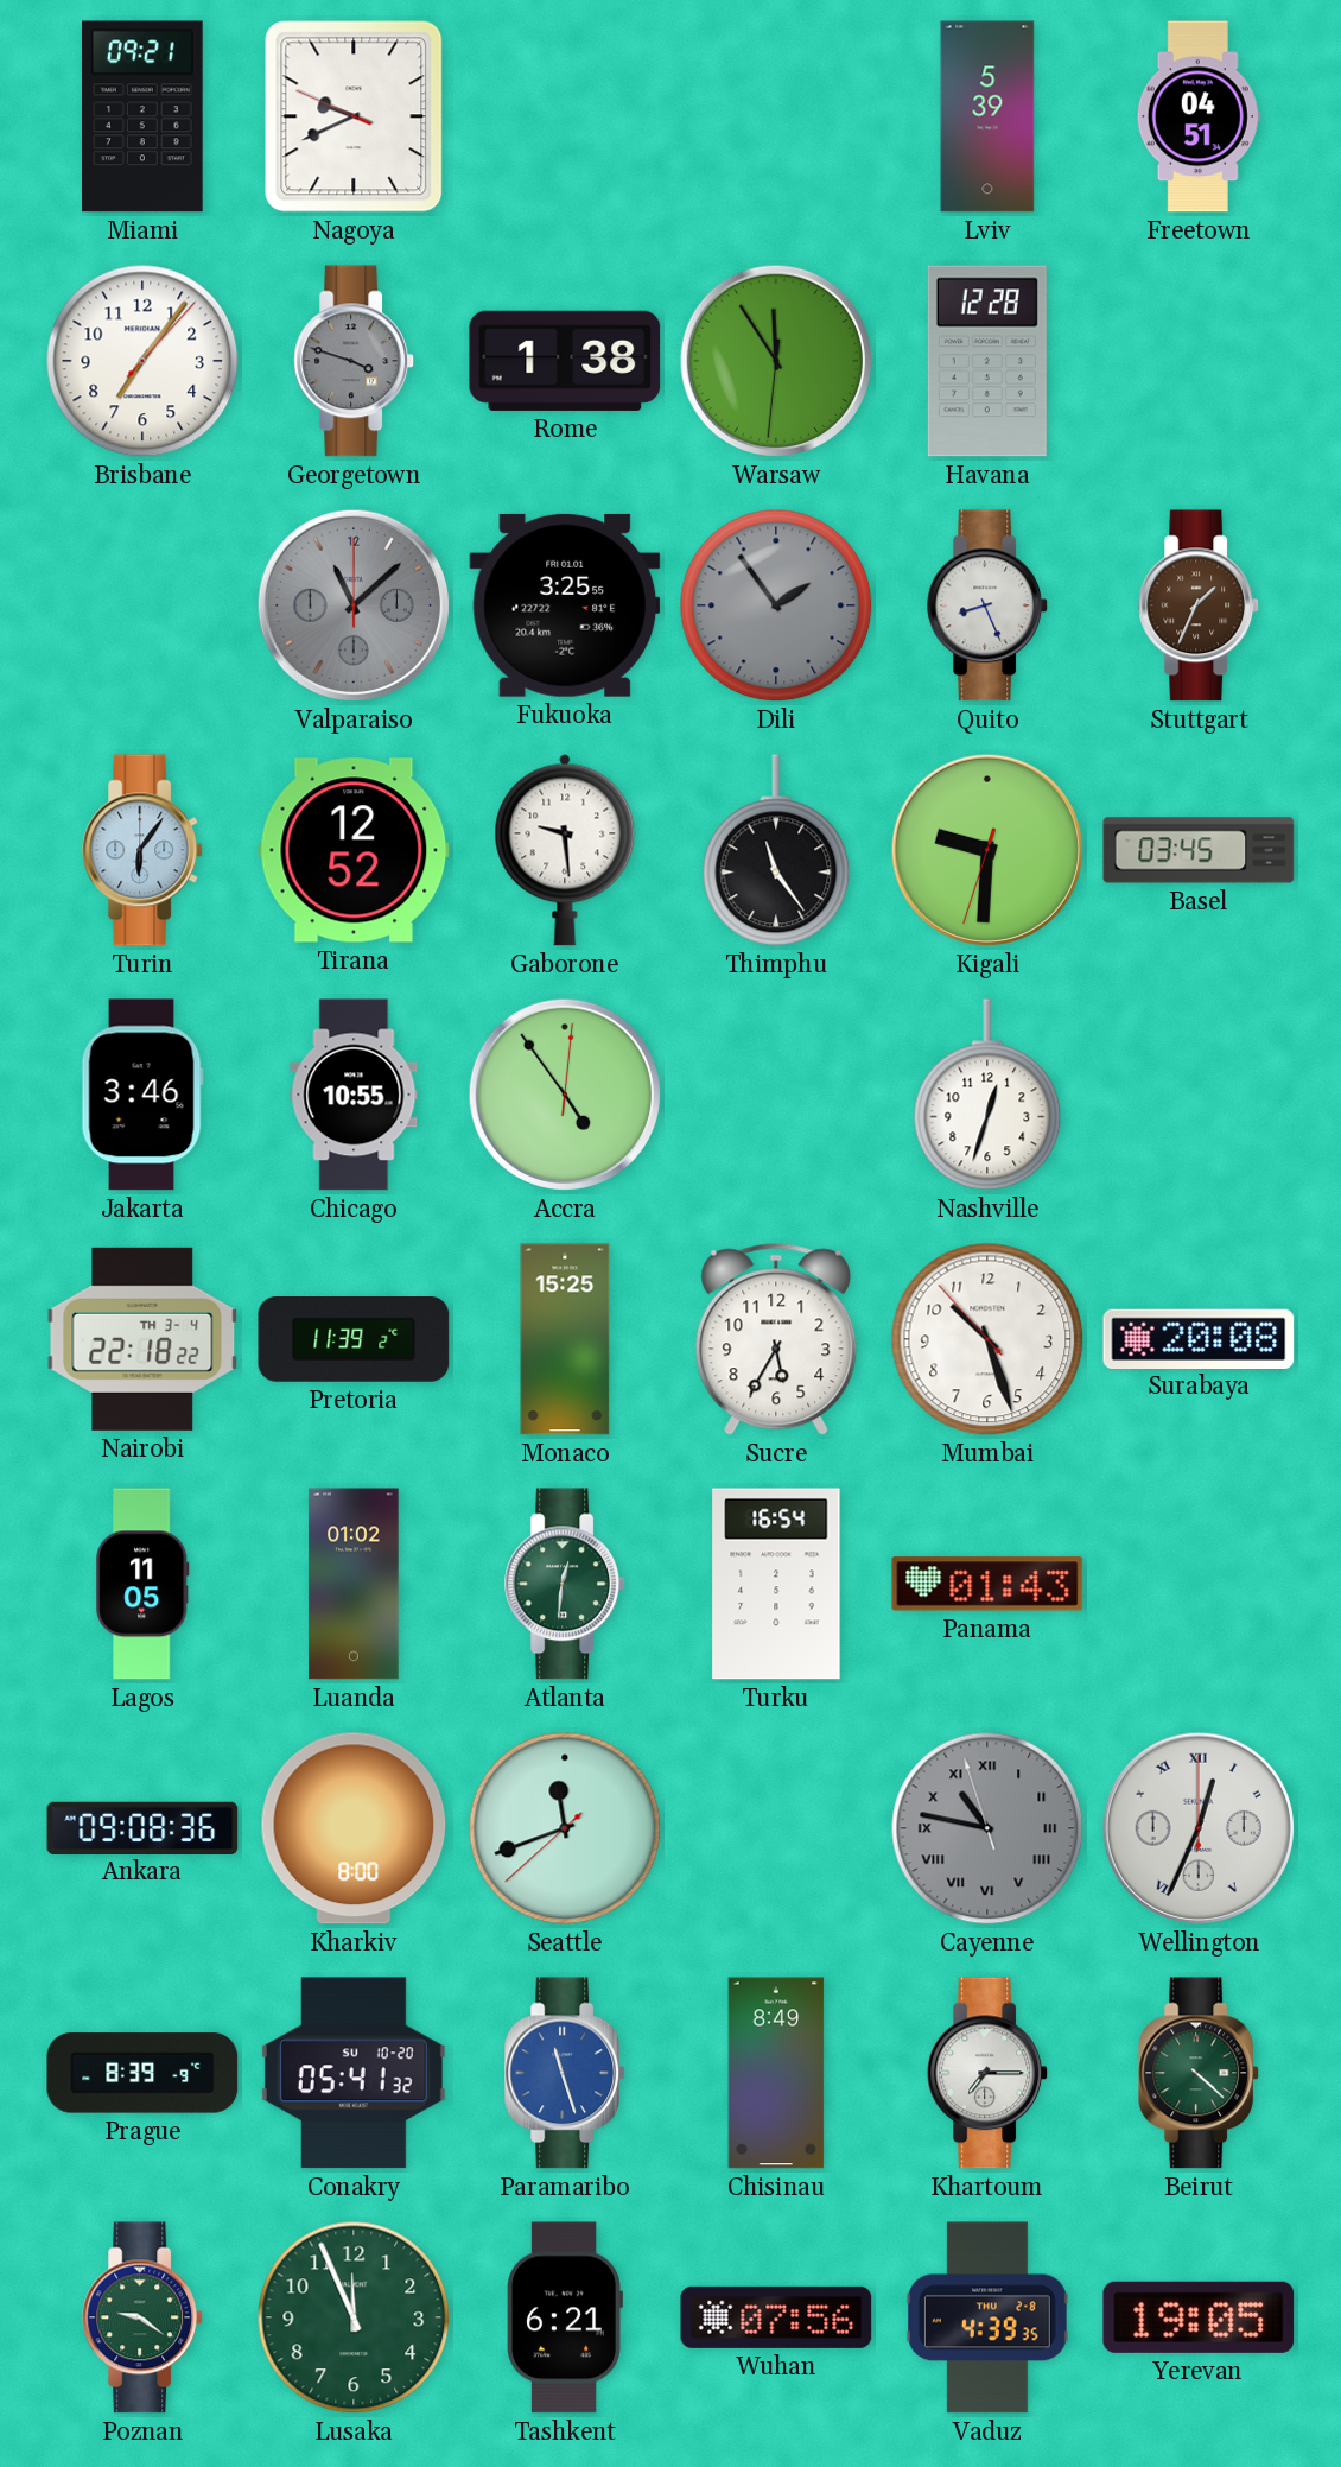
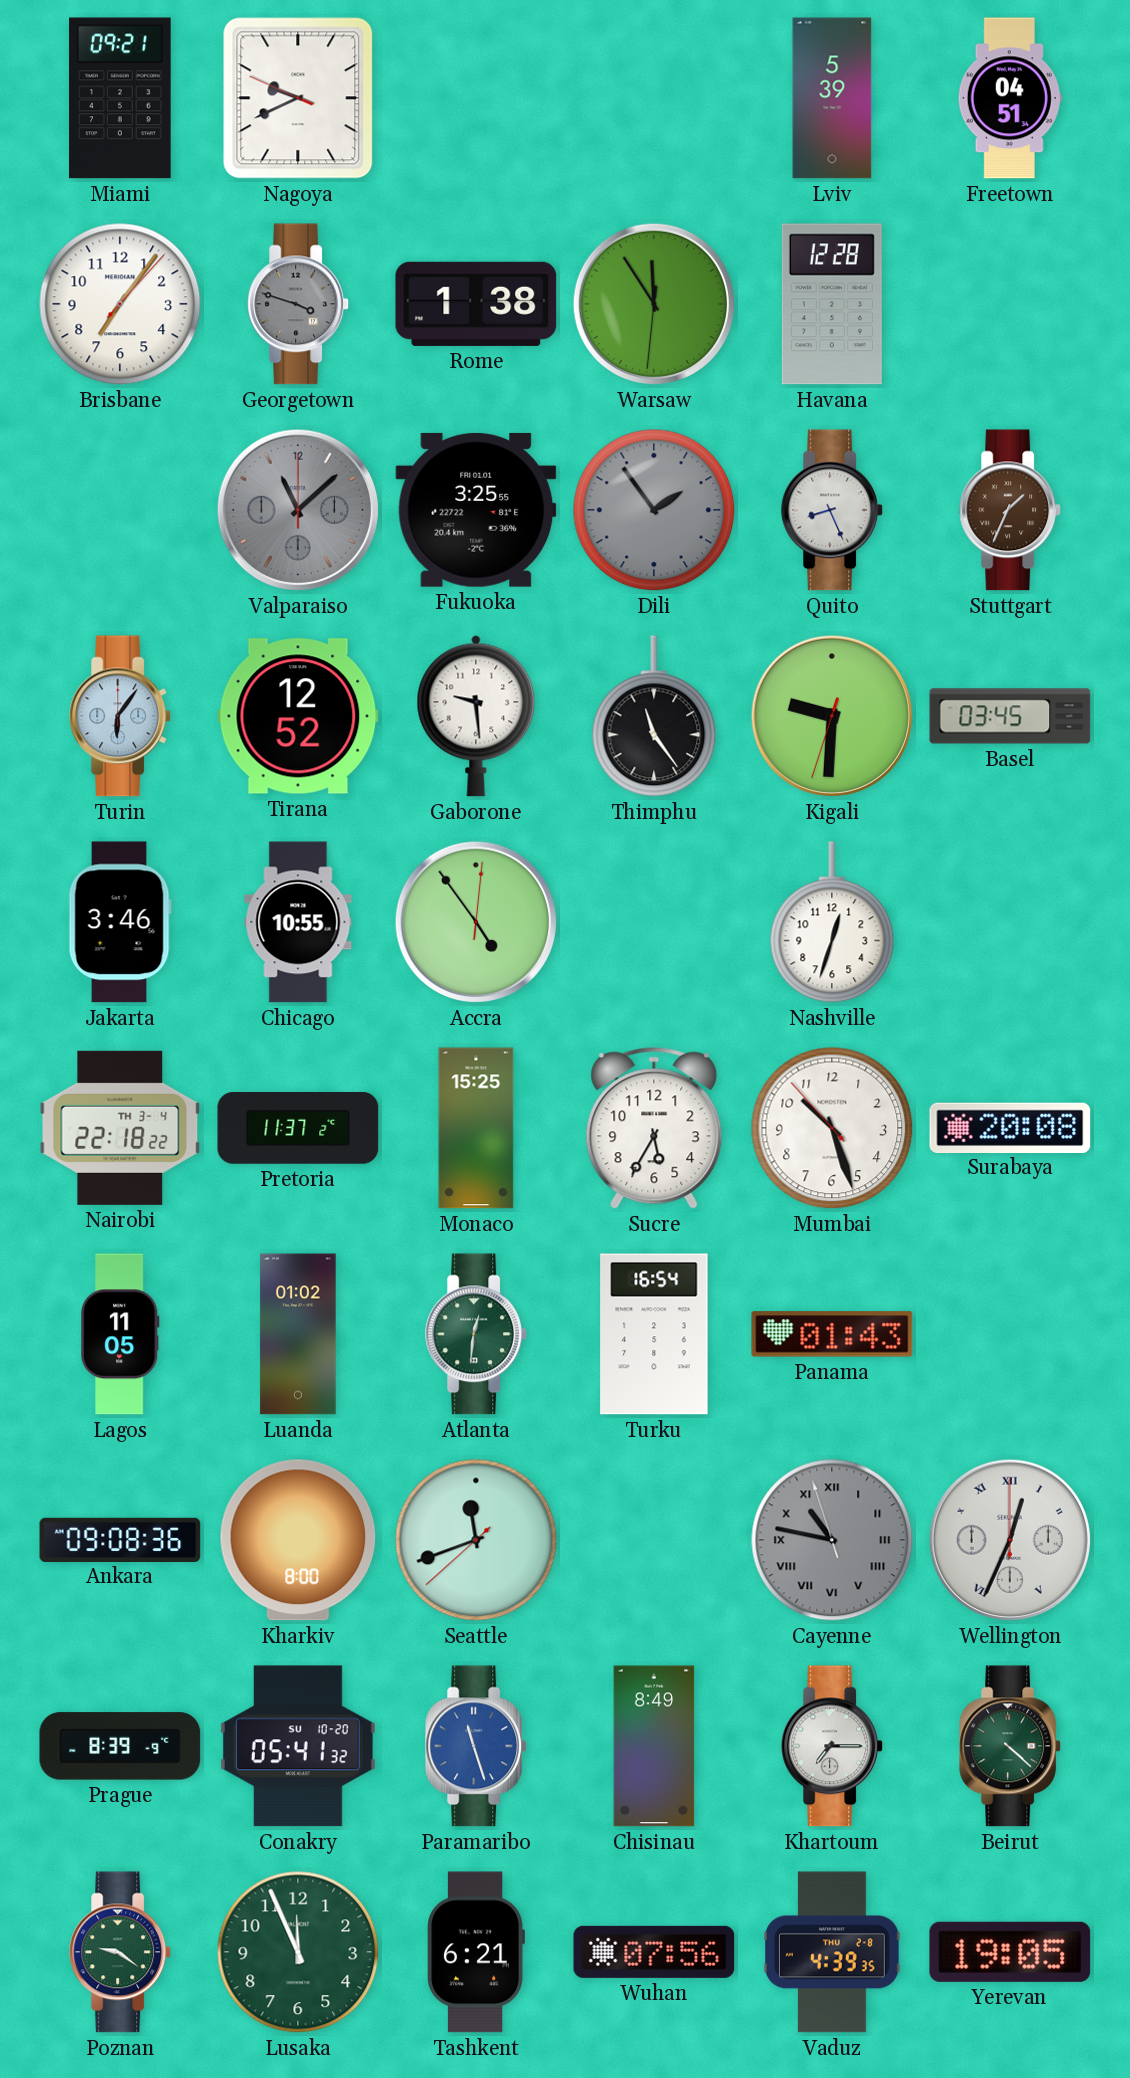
Pretoria: 11:39 -> 11:37
